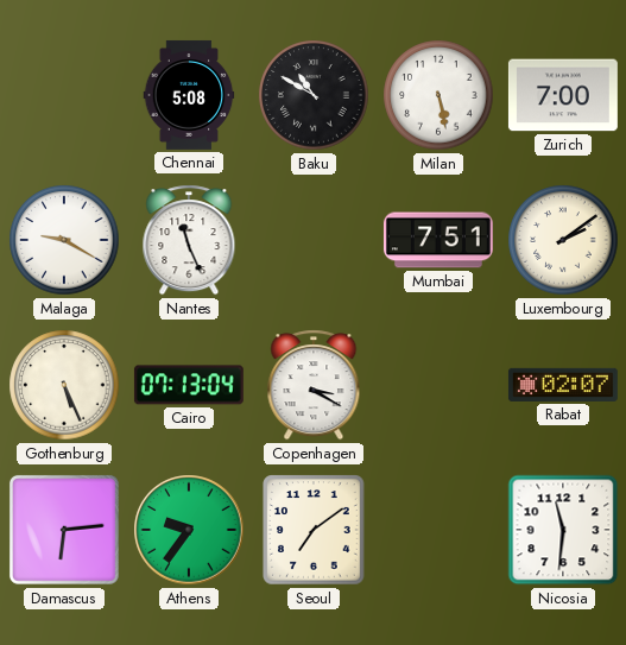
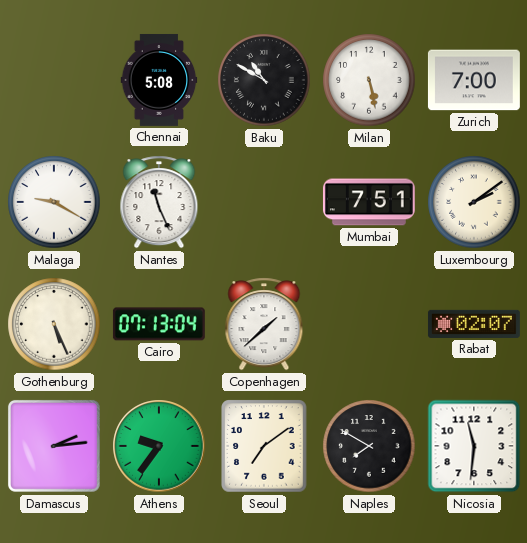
Copenhagen: 3:20 -> 1:38
Damascus: 6:14 -> 2:14
Naples: none -> 7:50
